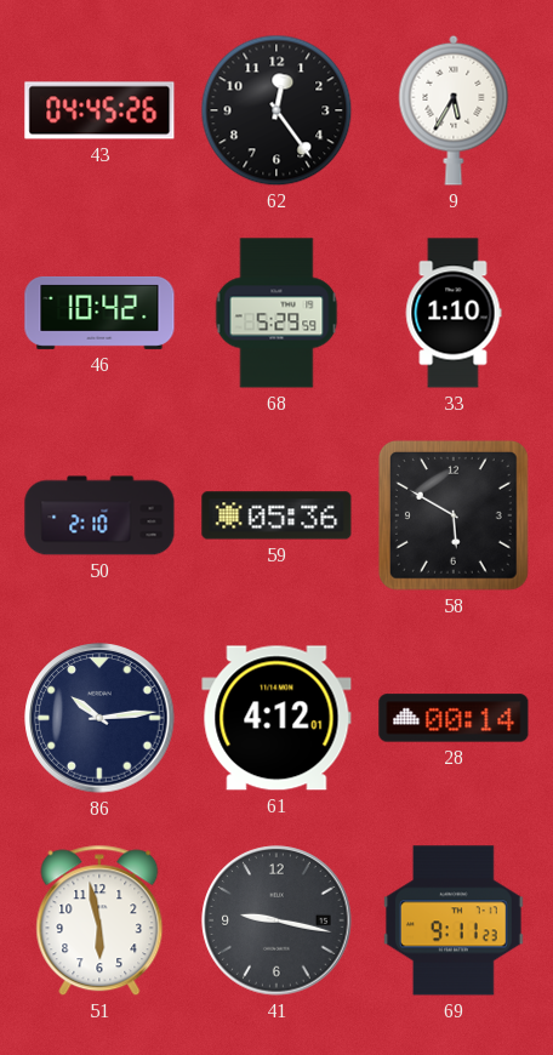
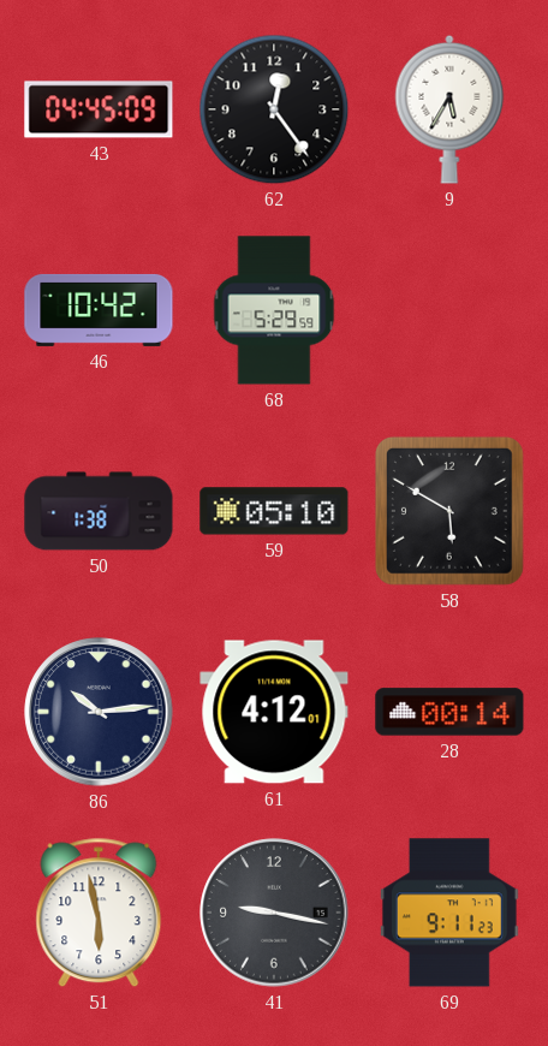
43: 04:45:26 -> 04:45:09
33: 1:10 -> none
50: 2:10 -> 1:38
59: 05:36 -> 05:10
